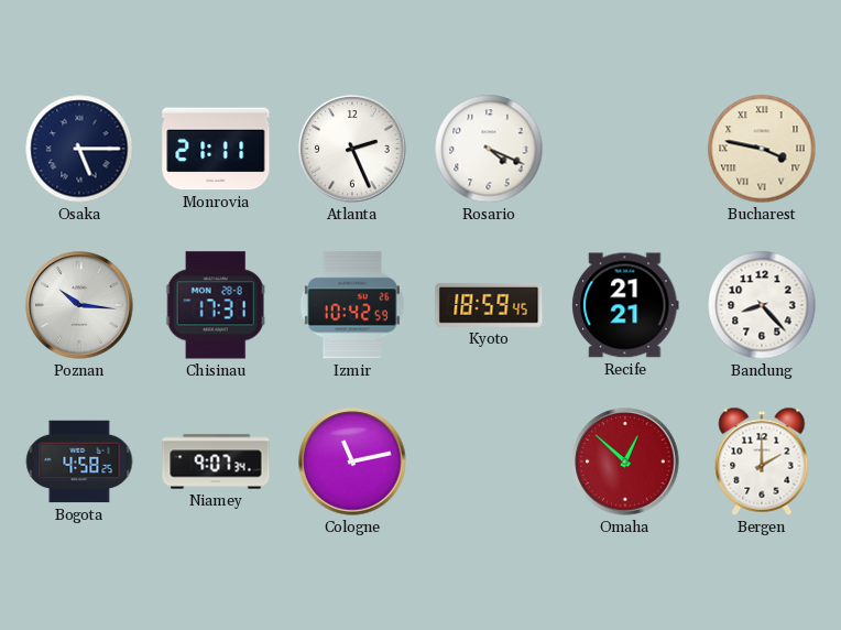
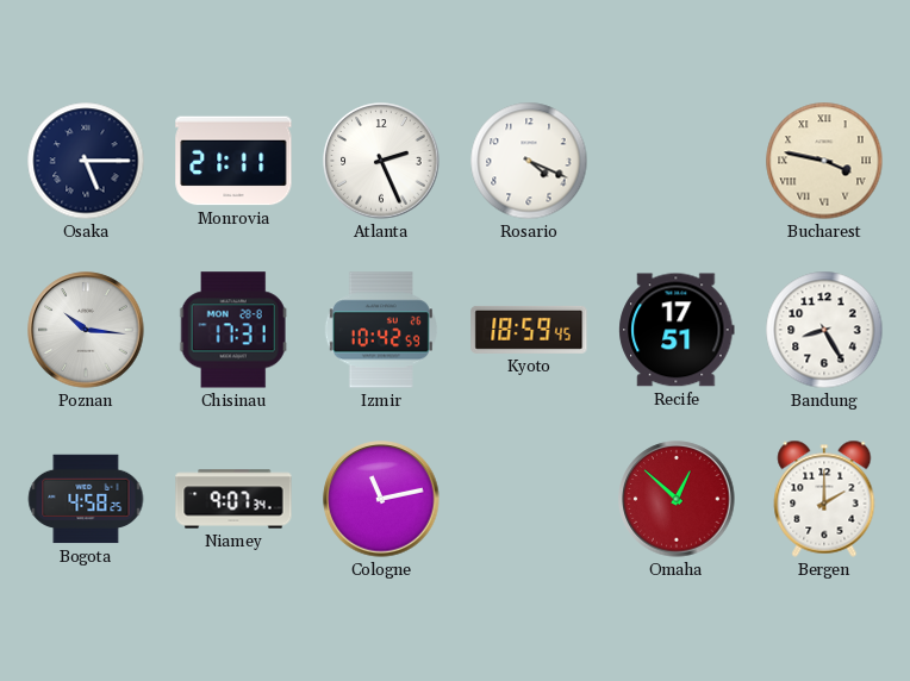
Recife: 21:21 -> 17:51
Bandung: 8:23 -> 8:25
